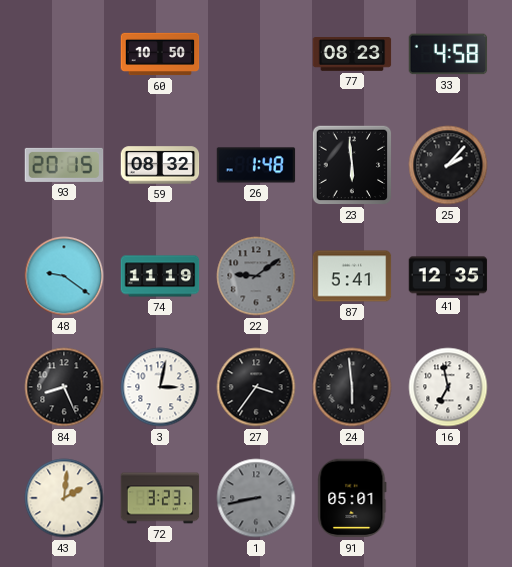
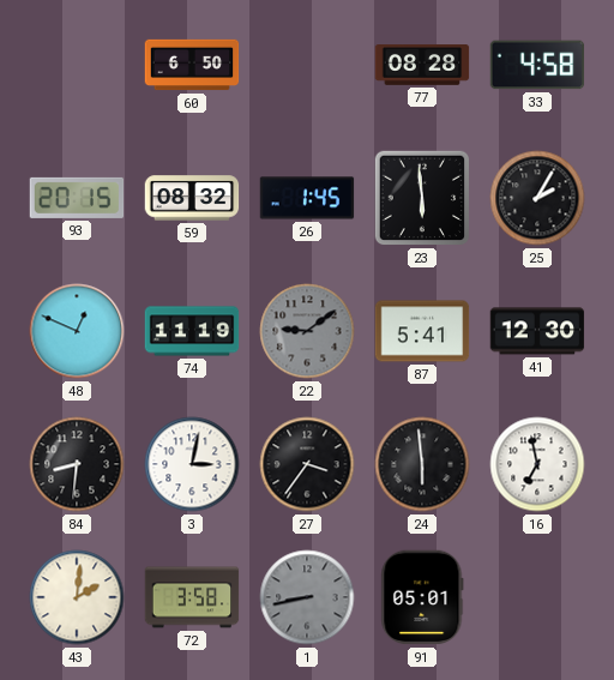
60: 10:50 -> 6:50
77: 08:23 -> 08:28
26: 1:48 -> 1:45
25: 2:07 -> 2:05
48: 9:21 -> 12:49
41: 12:35 -> 12:30
84: 8:26 -> 8:31
72: 3:23 -> 3:58
